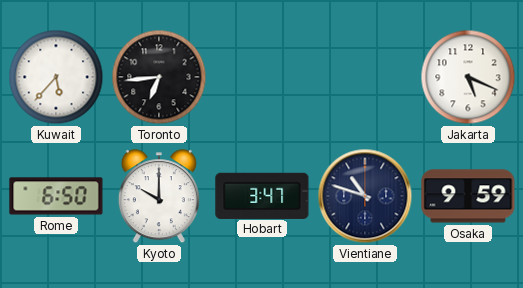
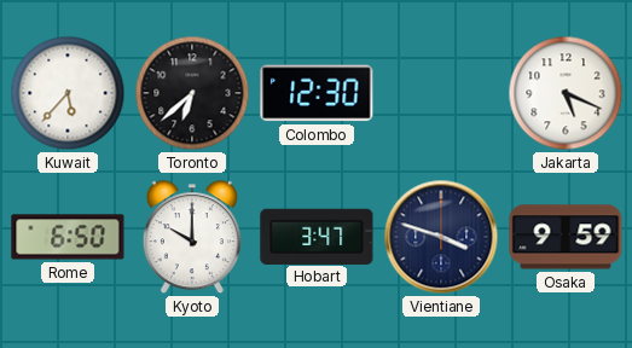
Toronto: 6:44 -> 6:38
Colombo: none -> 12:30
Vientiane: 10:48 -> 3:48
